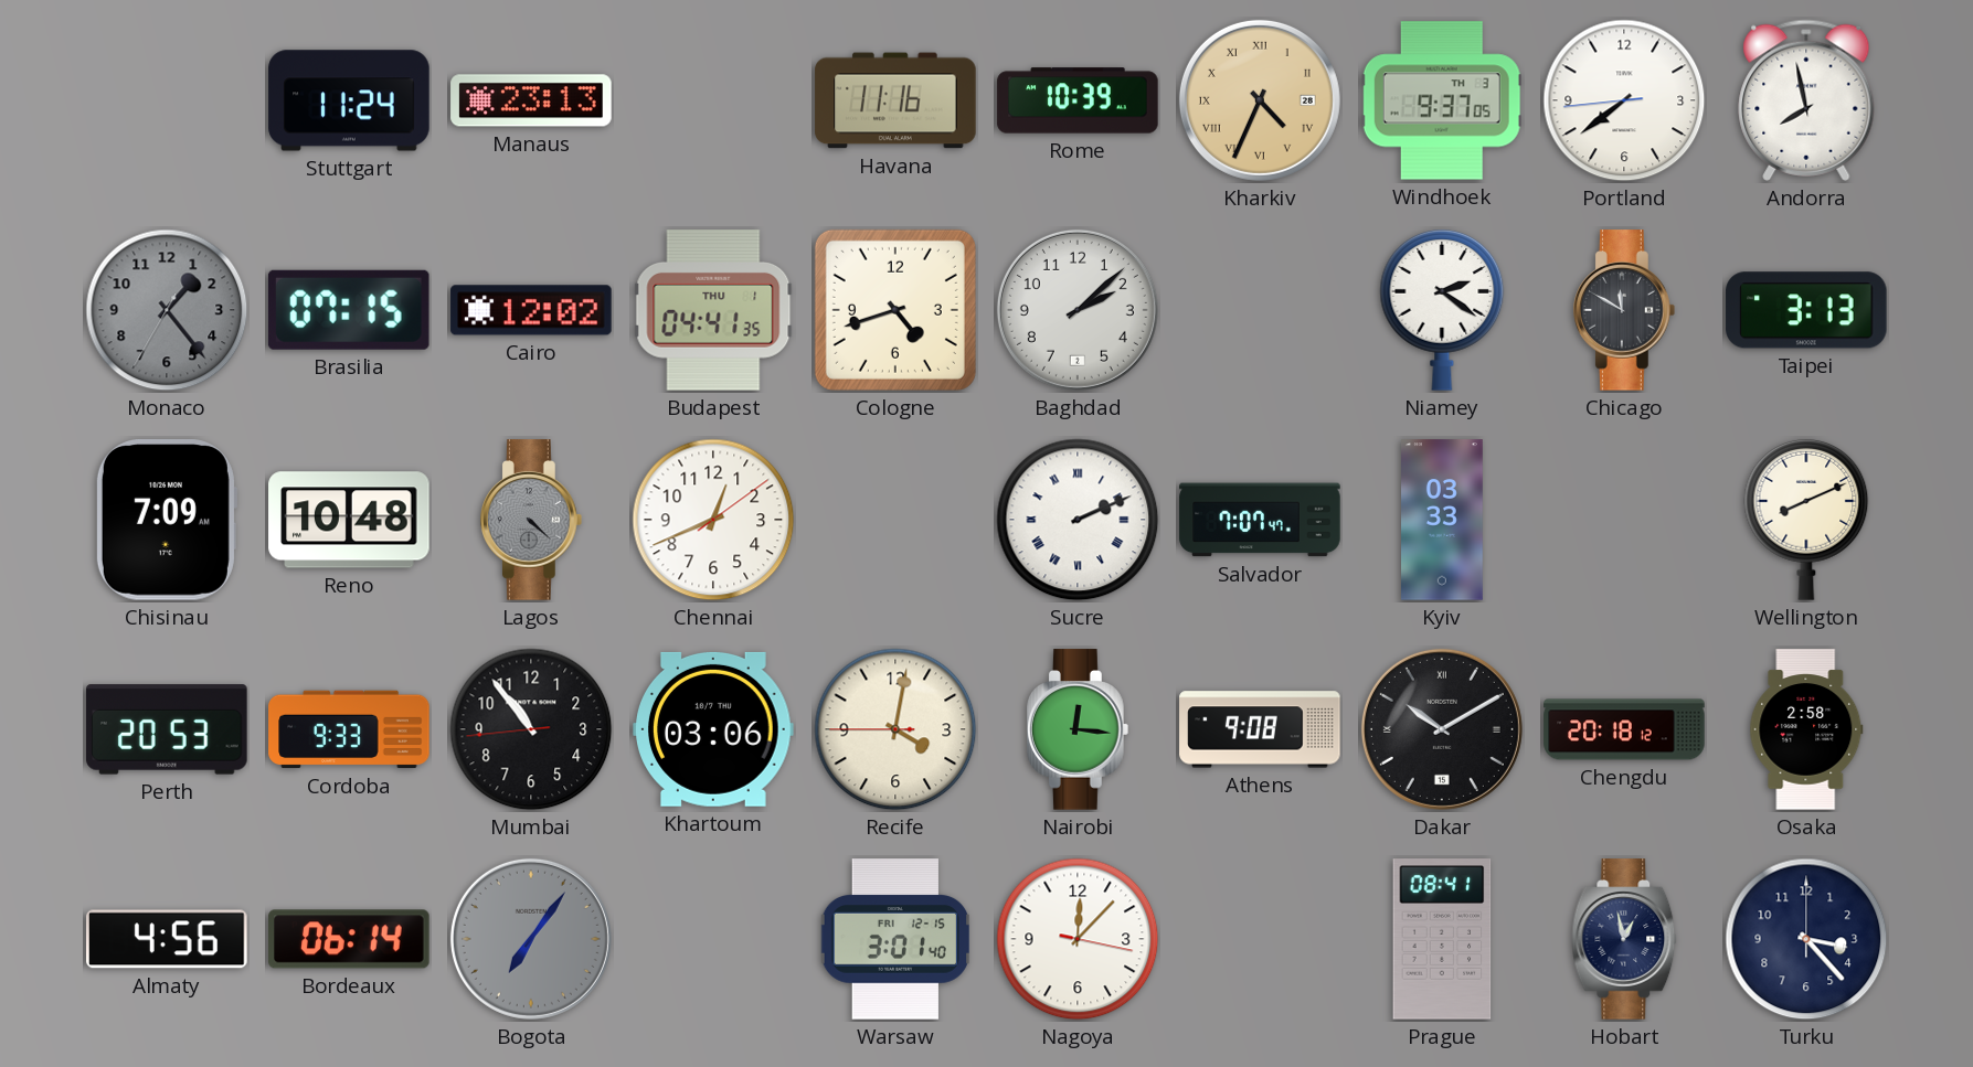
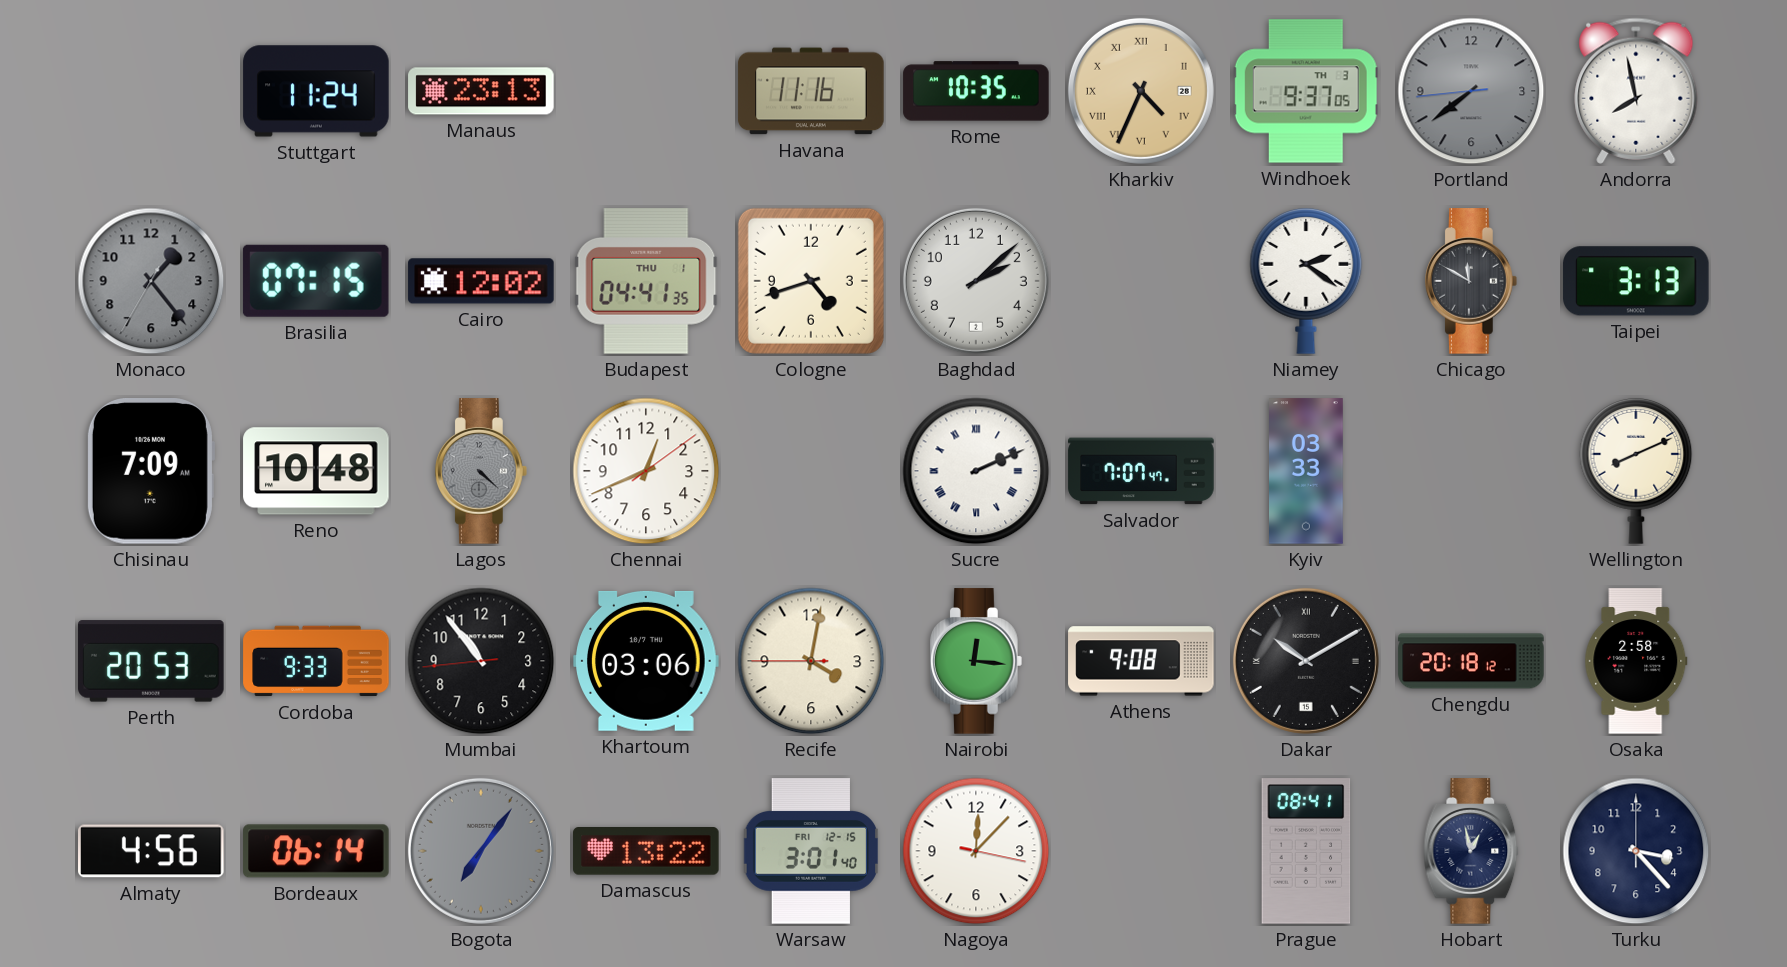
Rome: 10:39 -> 10:35
Portland dial: white -> grey
Damascus: none -> 13:22
